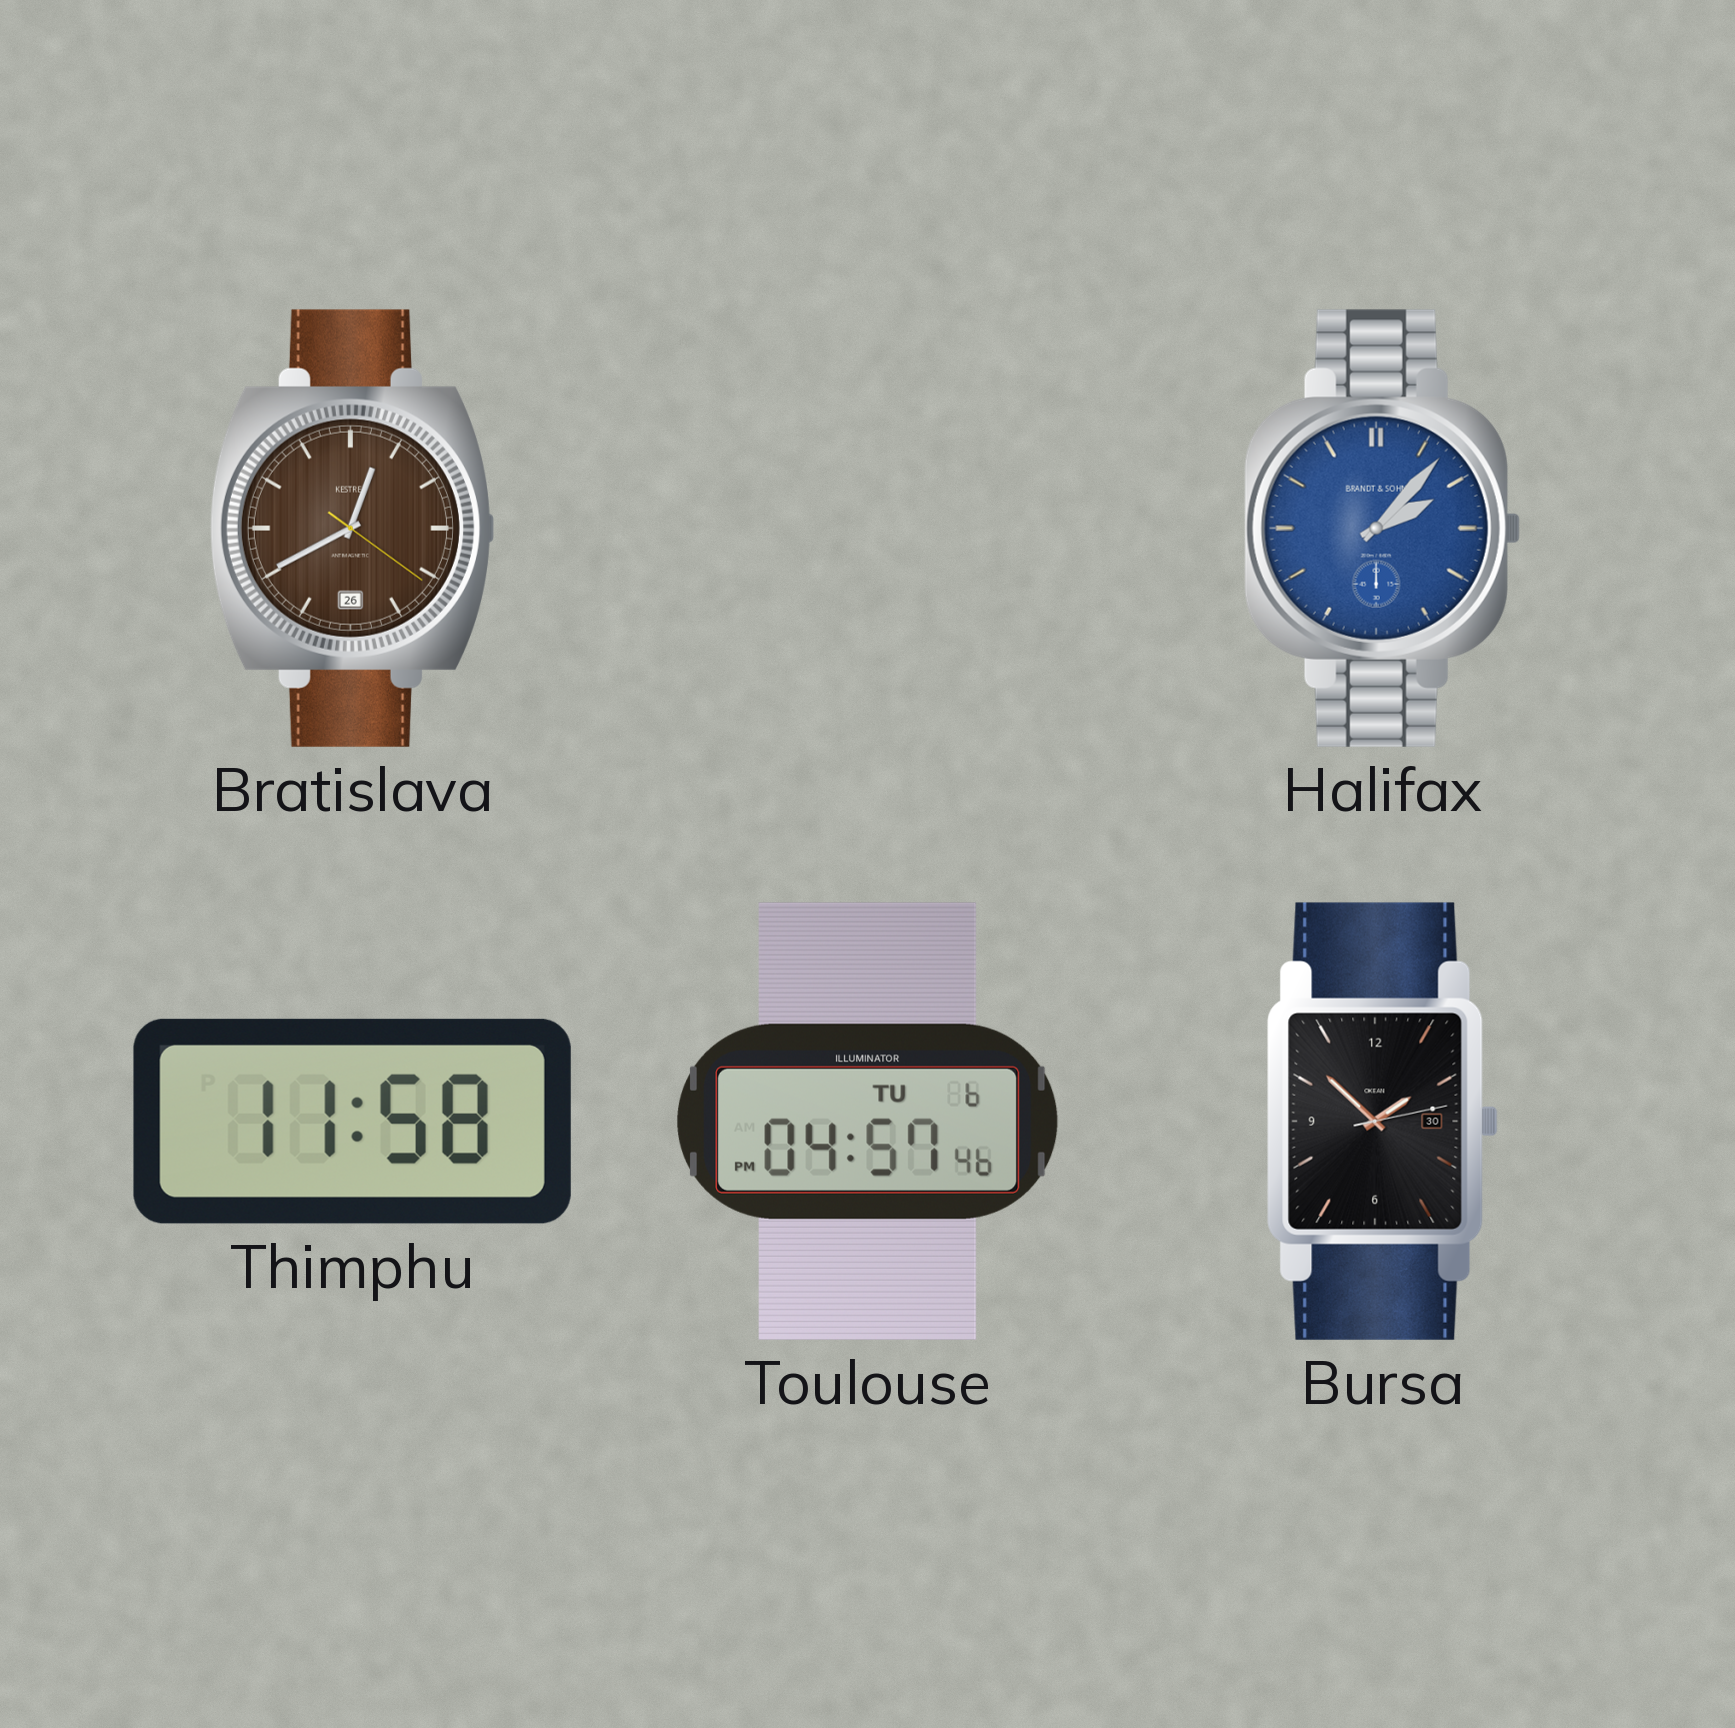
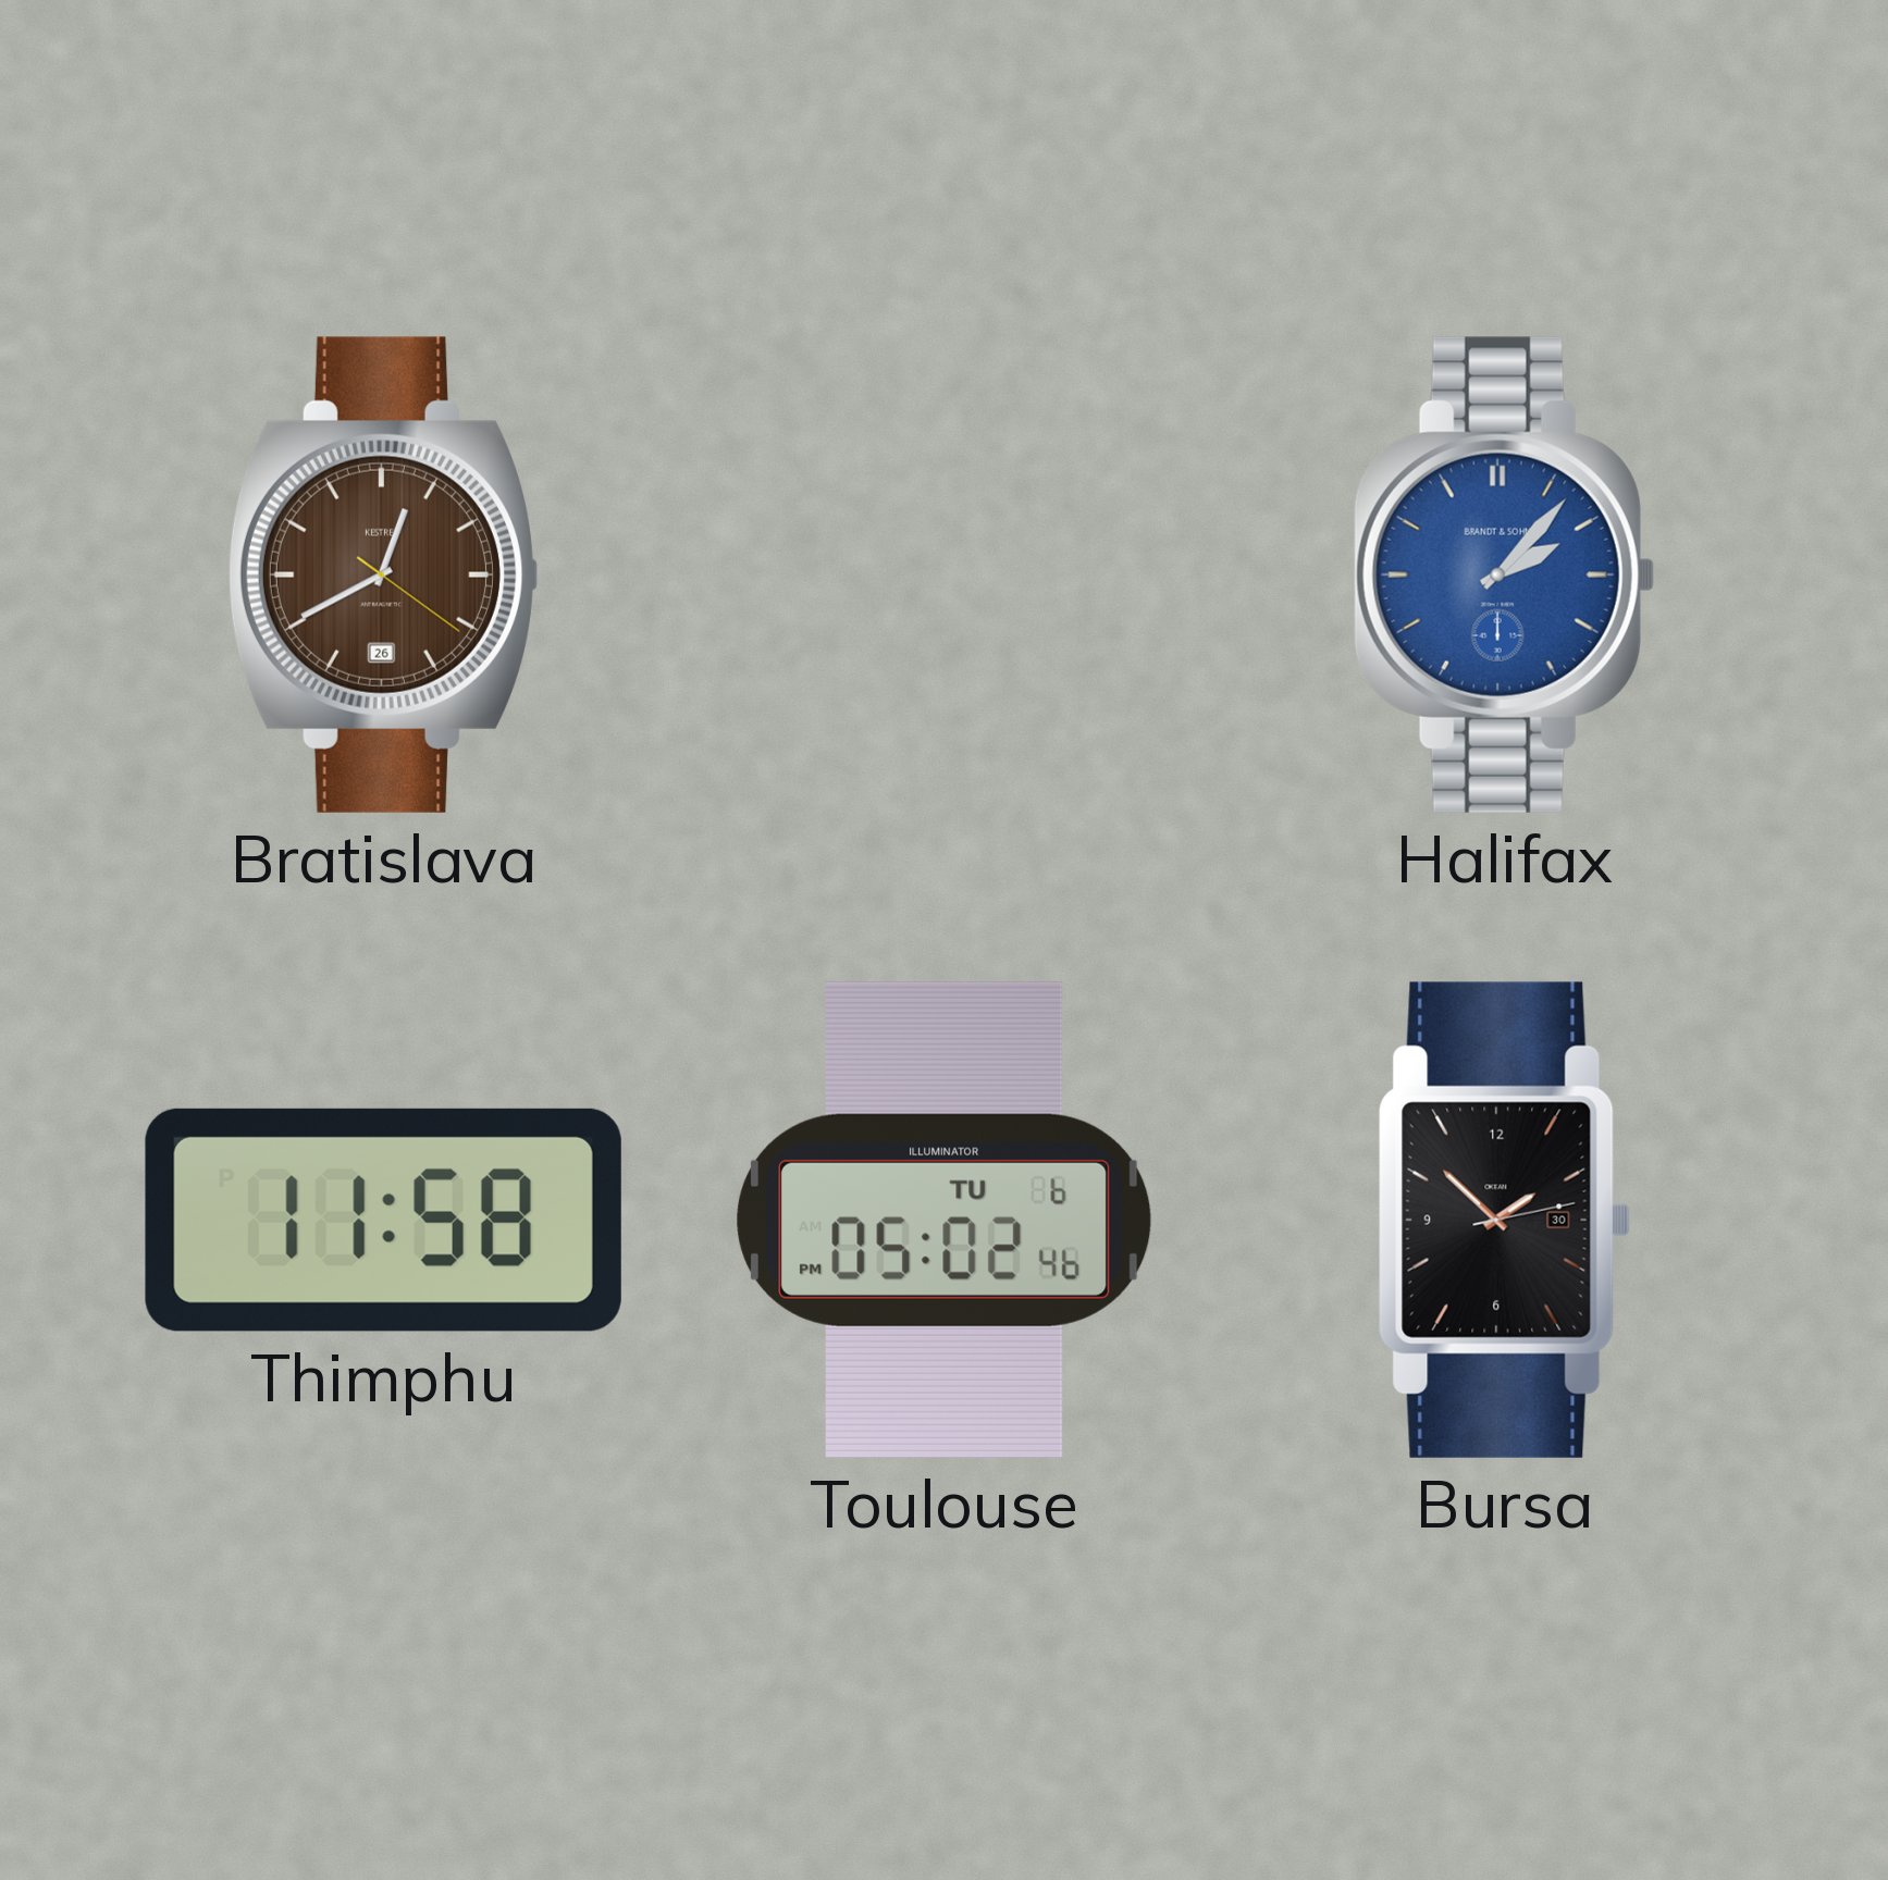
Toulouse: 04:57 -> 05:02
